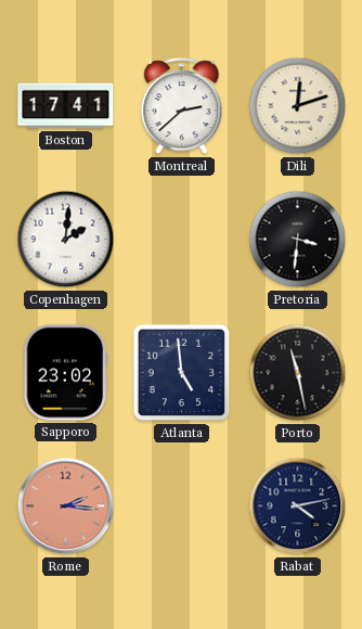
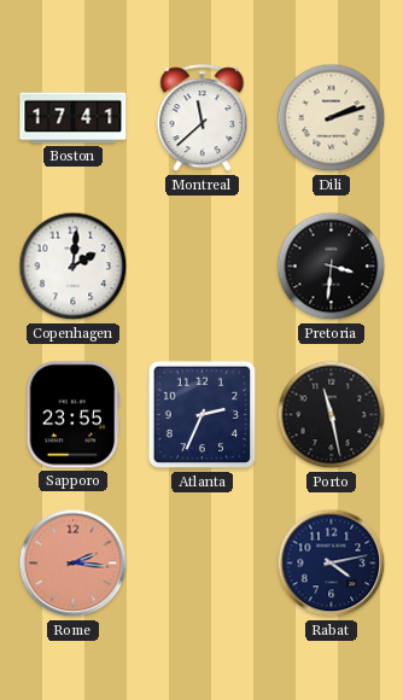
Montreal: 2:38 -> 11:38
Dili: 12:12 -> 2:12
Sapporo: 23:02 -> 23:55
Atlanta: 4:59 -> 2:34
